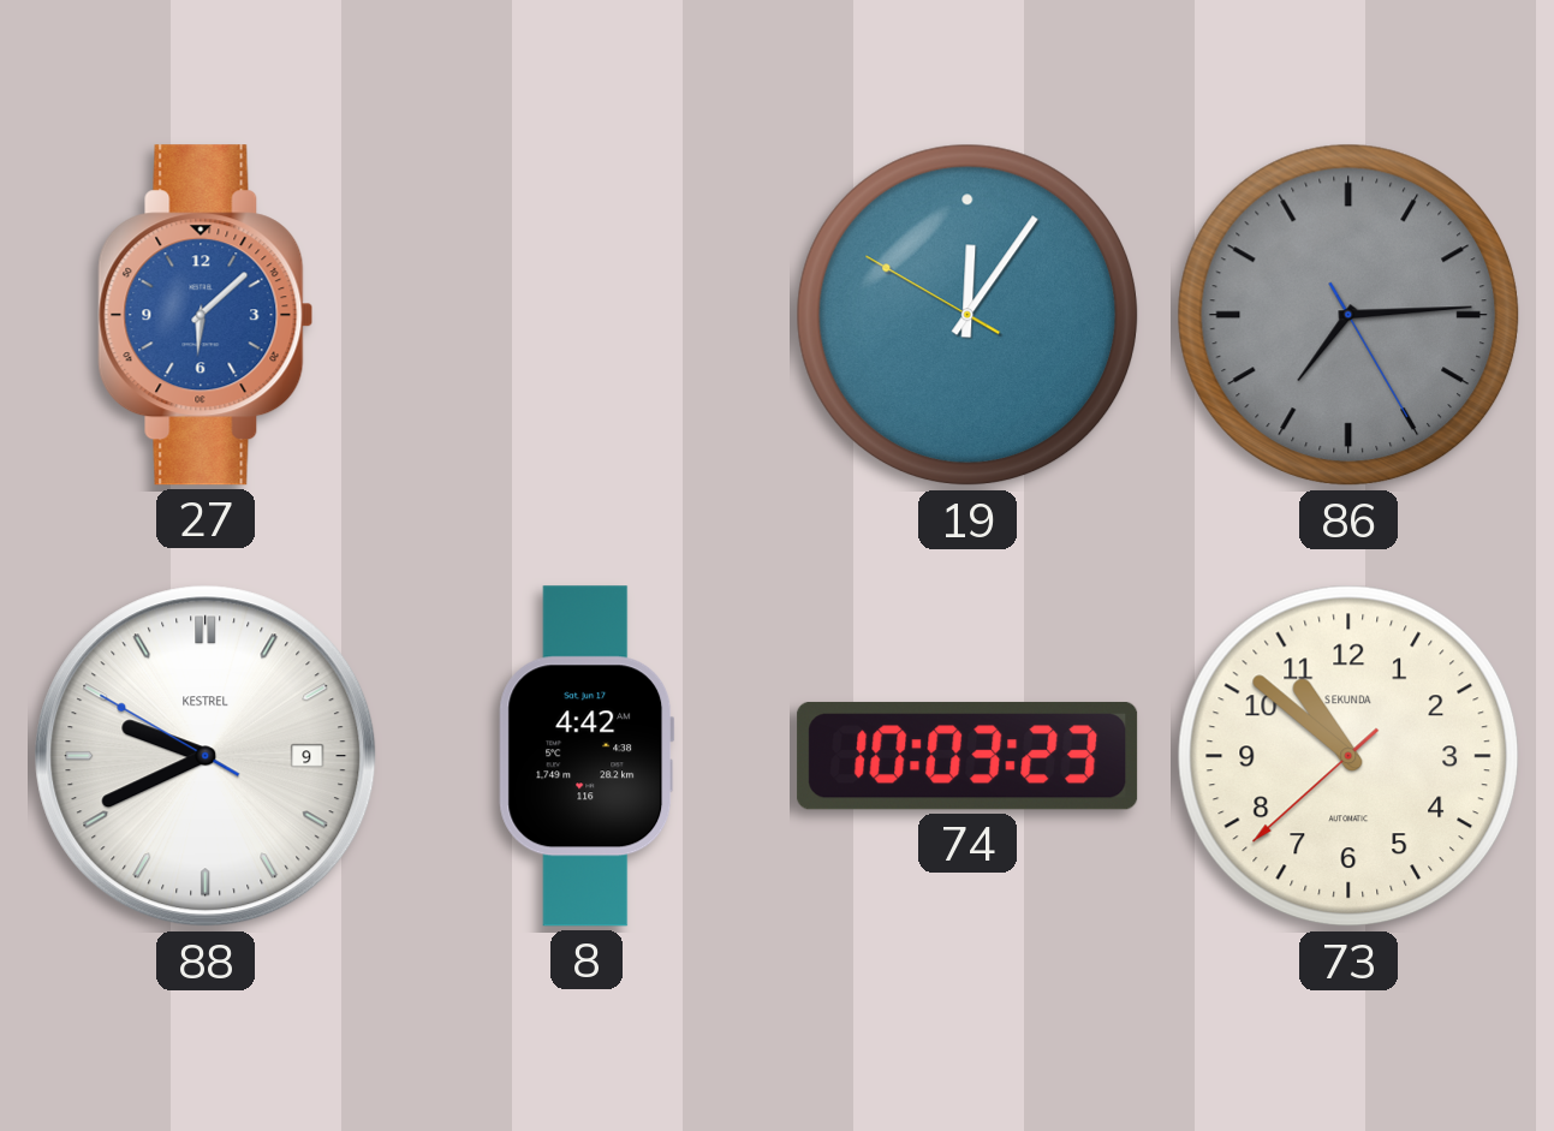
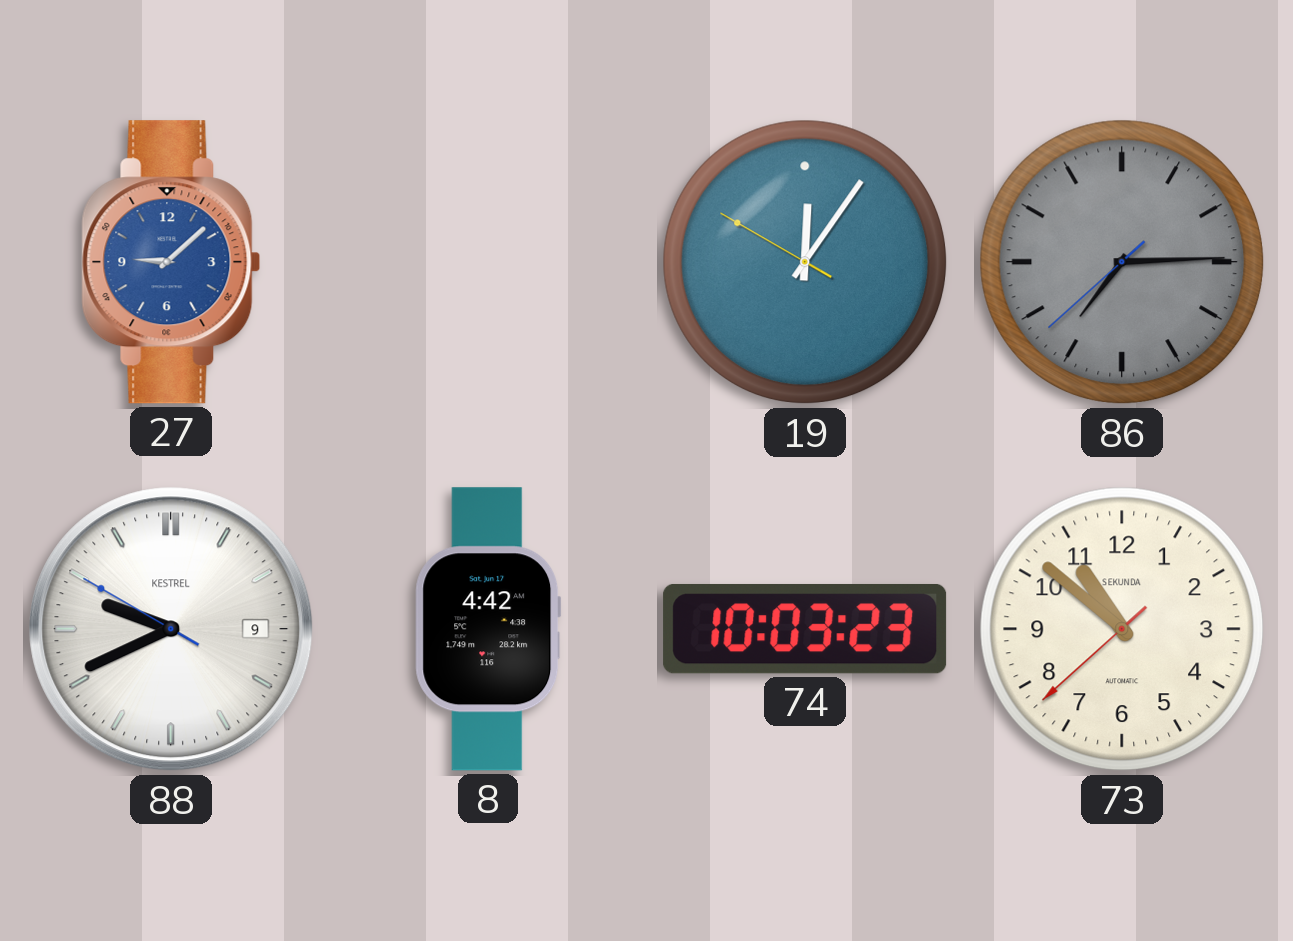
27: 6:08 -> 9:08
86: 7:14:25 -> 7:14:38
